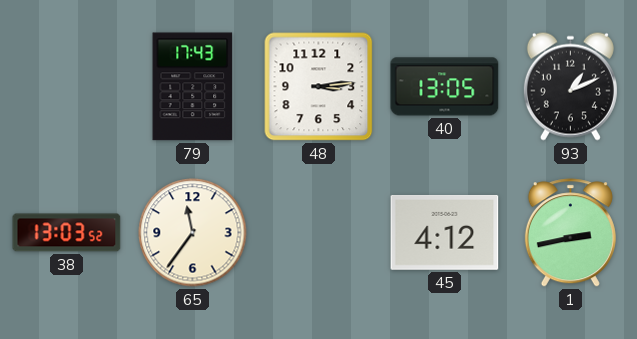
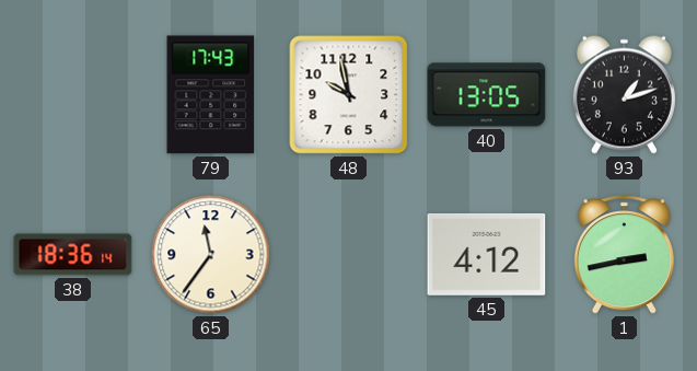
48: 3:14 -> 9:58
93: 1:11 -> 1:12
38: 13:03 -> 18:36
